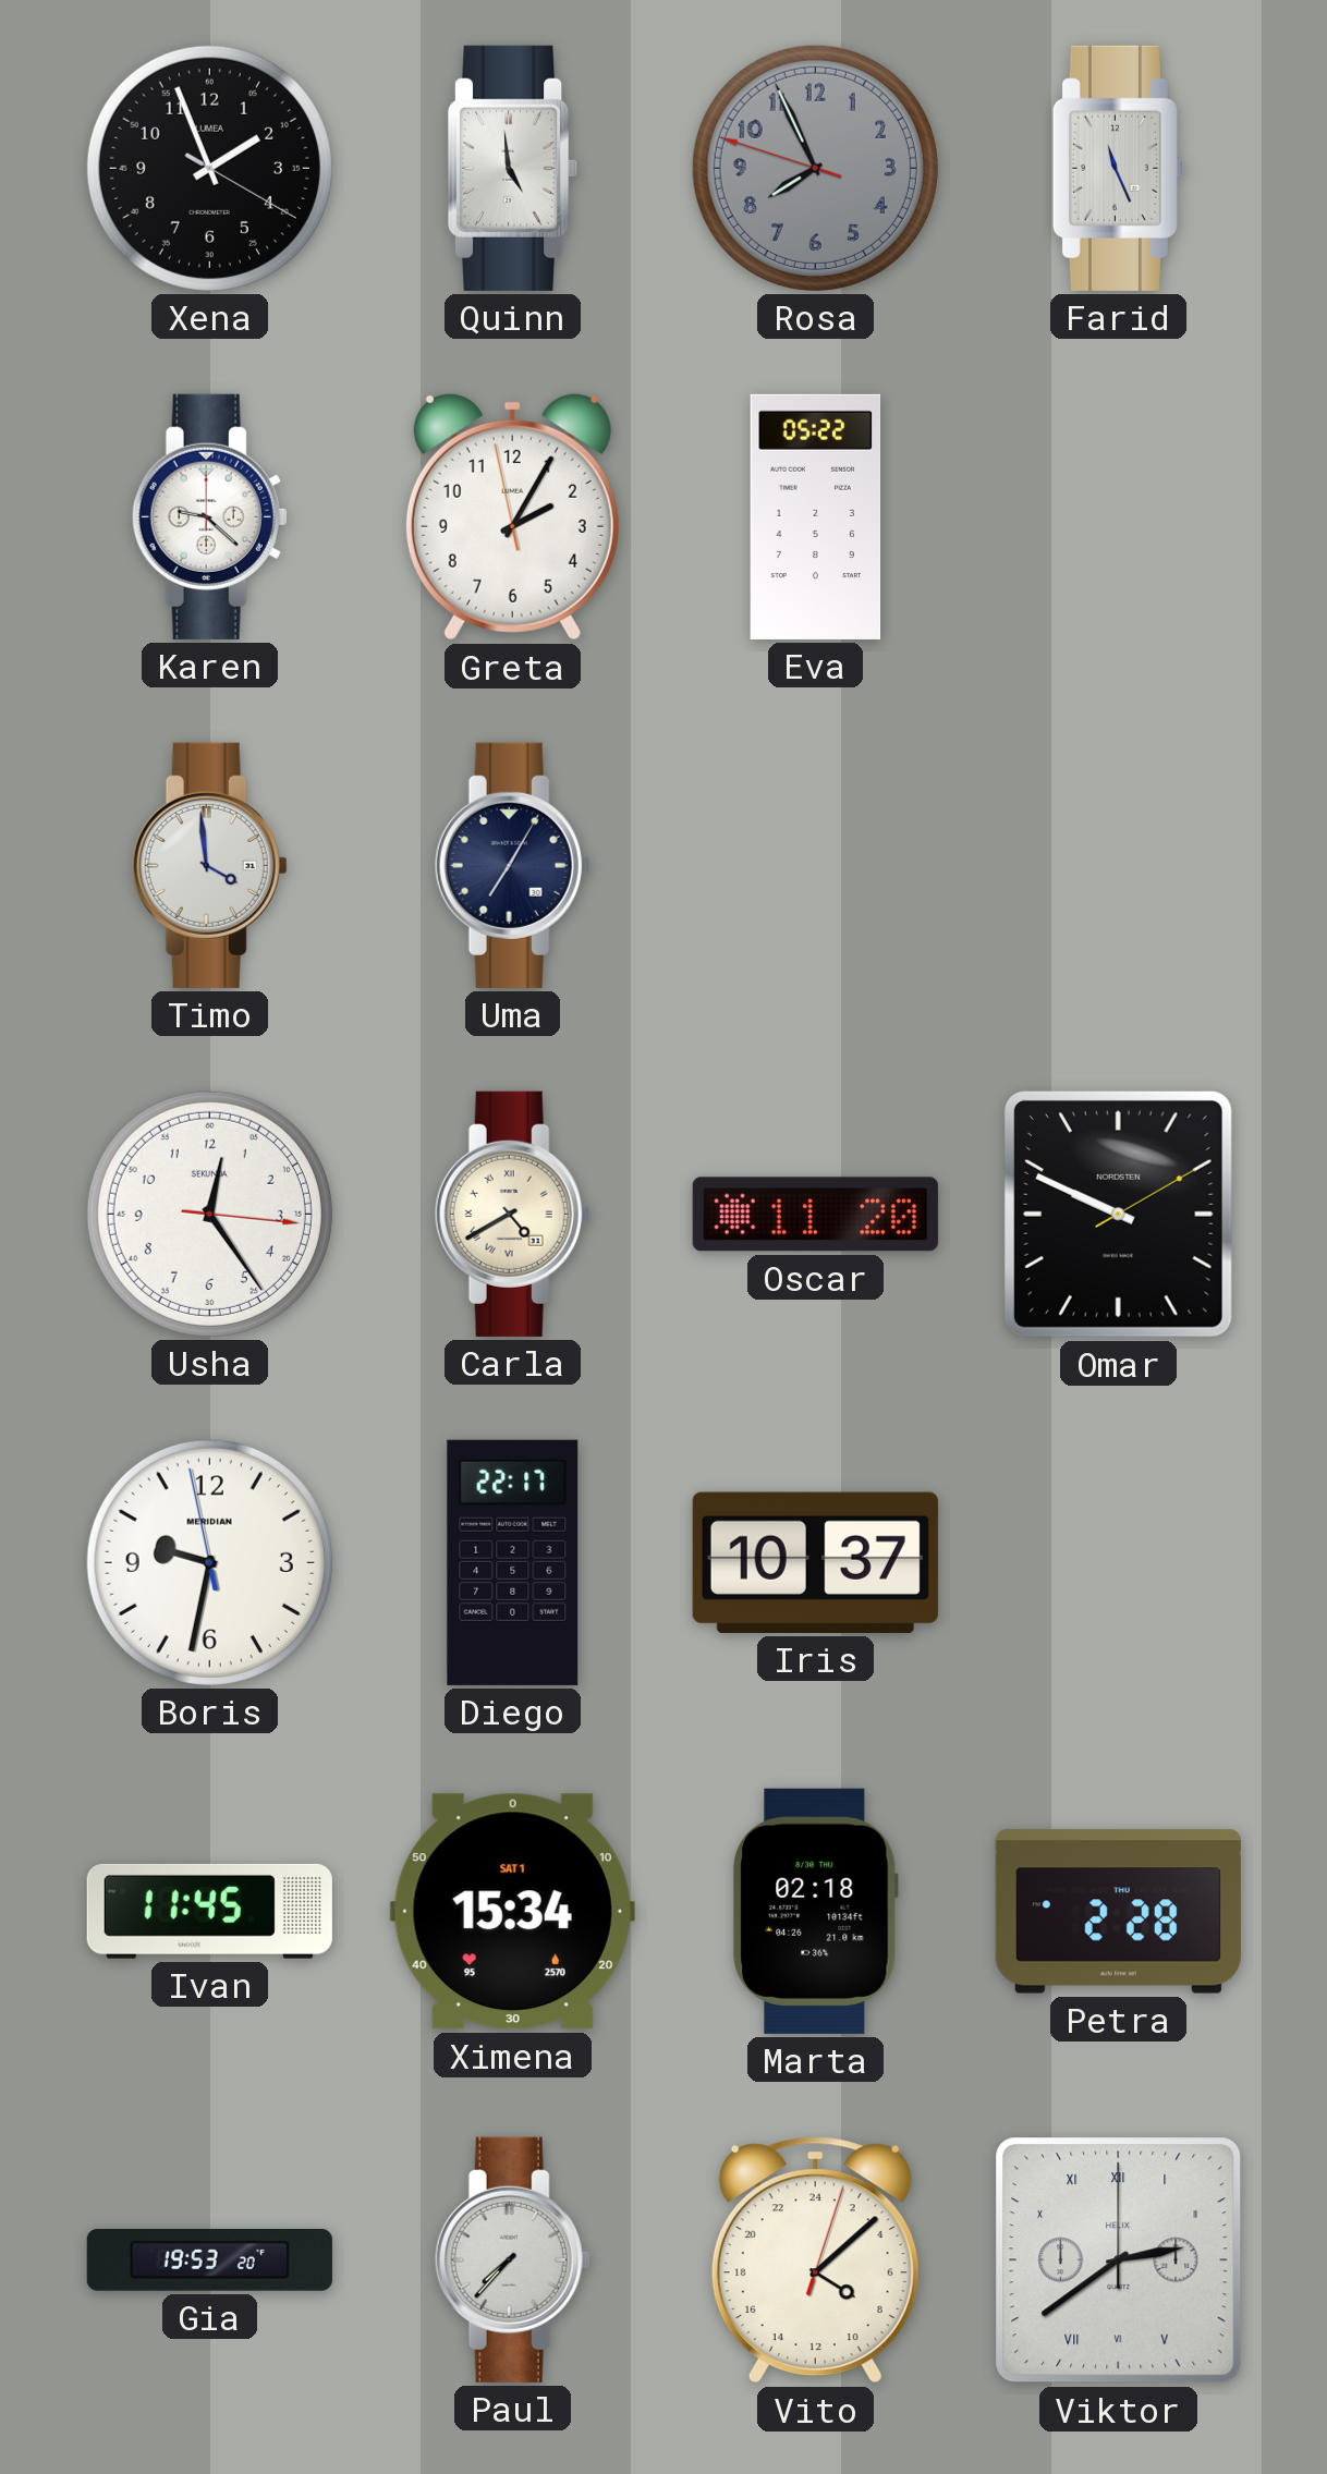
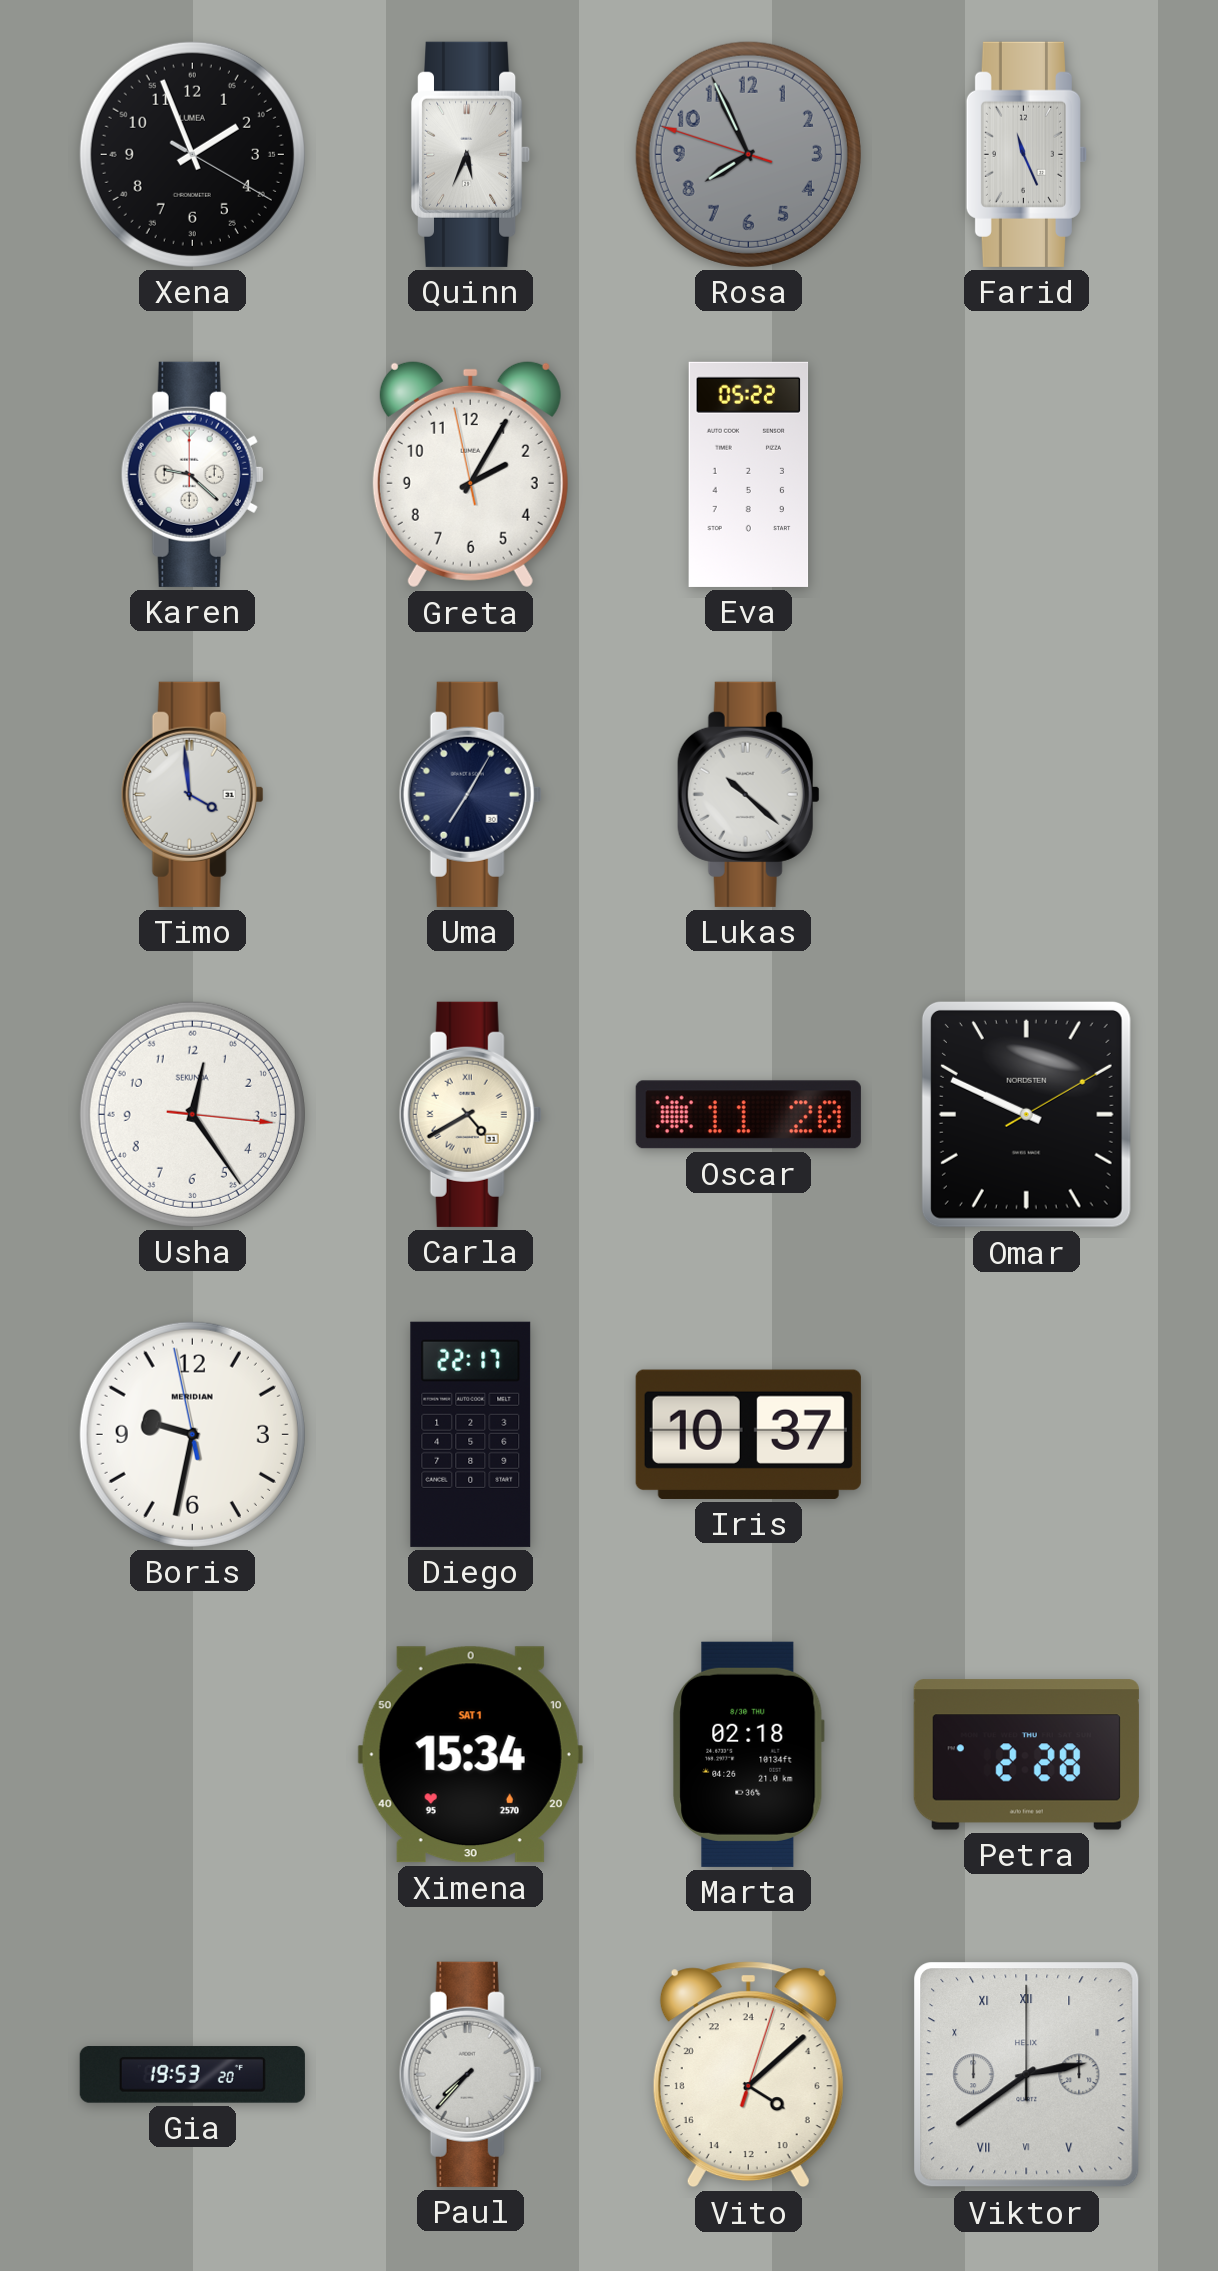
Quinn: 4:59 -> 5:34
Lukas: none -> 10:22
Ivan: 11:45 -> none
